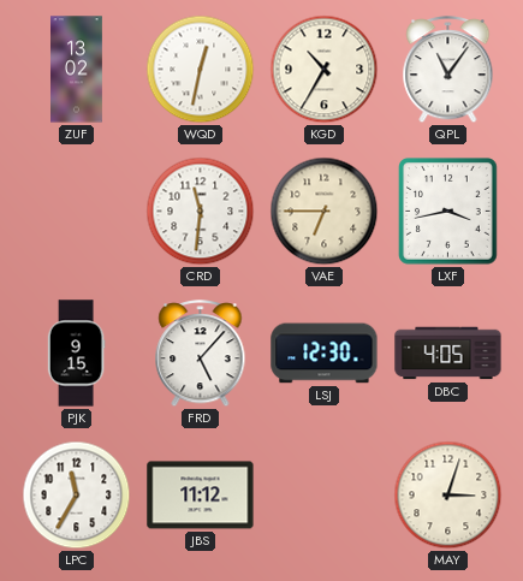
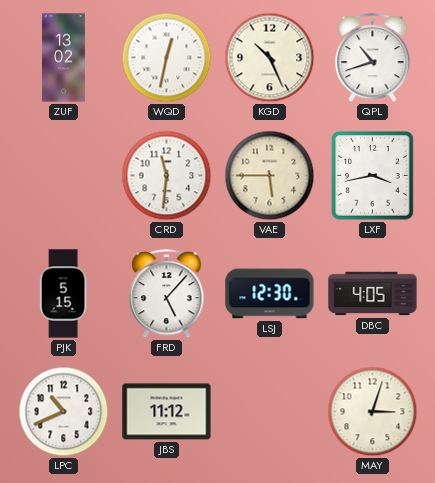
KGD: 10:35 -> 10:26
QPL: 11:06 -> 10:42
VAE: 6:45 -> 5:45
PJK: 9:15 -> 5:15
LPC: 11:35 -> 10:41
